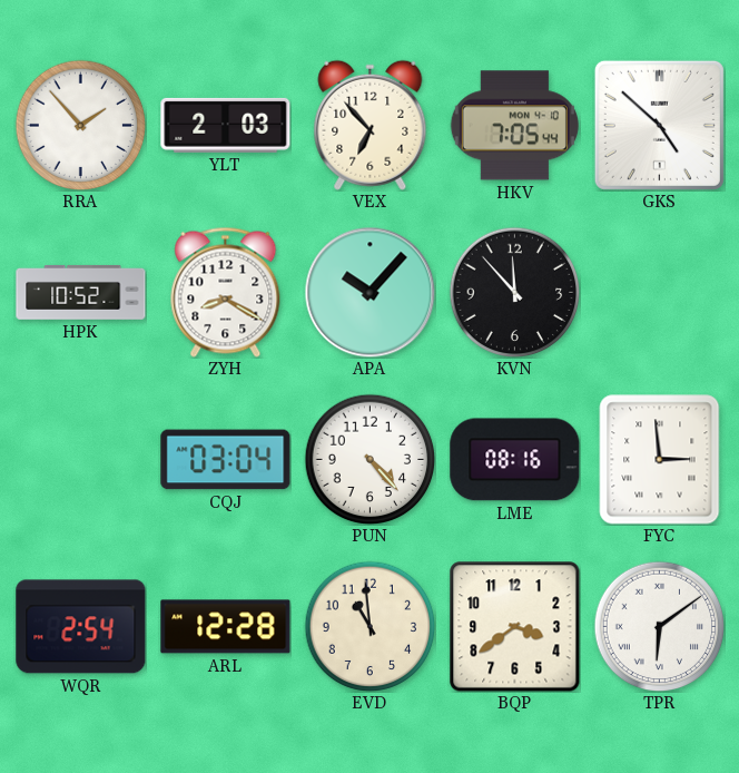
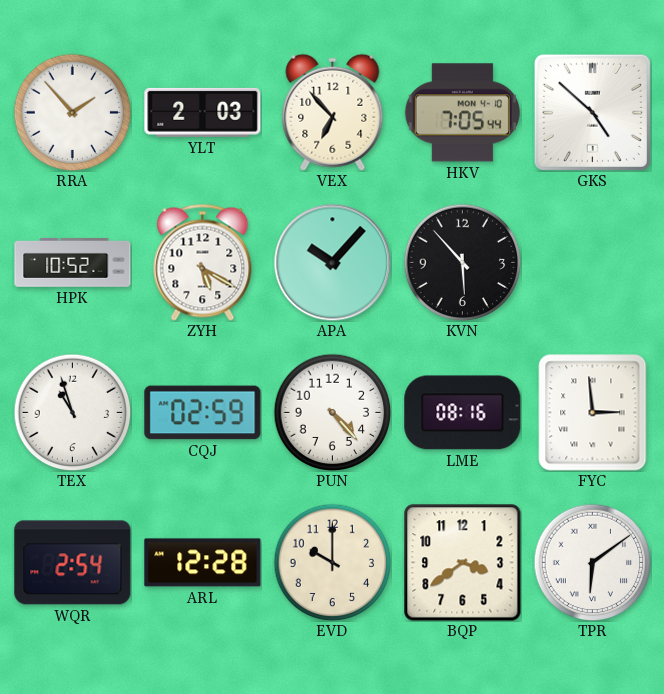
ZYH: 8:20 -> 5:20
KVN: 11:53 -> 5:53
TEX: none -> 10:57
CQJ: 03:04 -> 02:59
EVD: 10:59 -> 10:00
